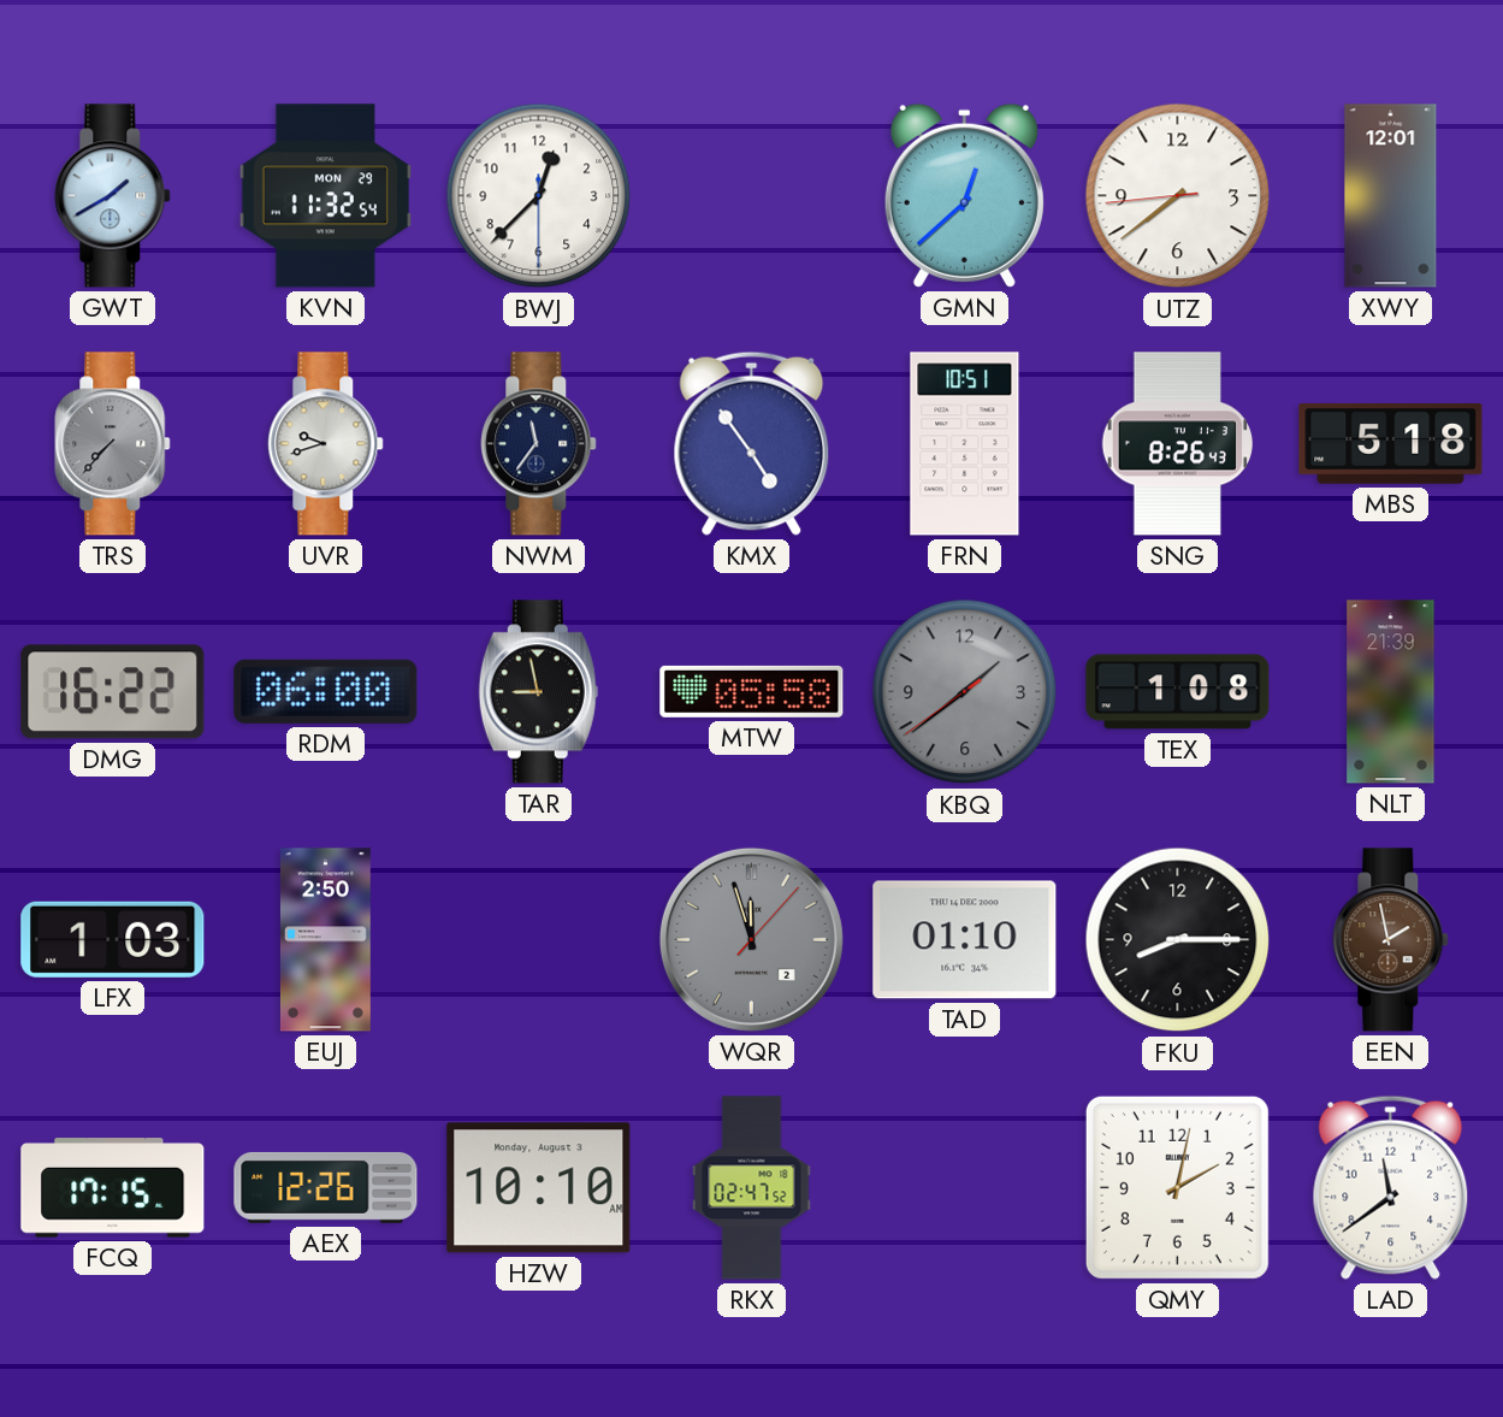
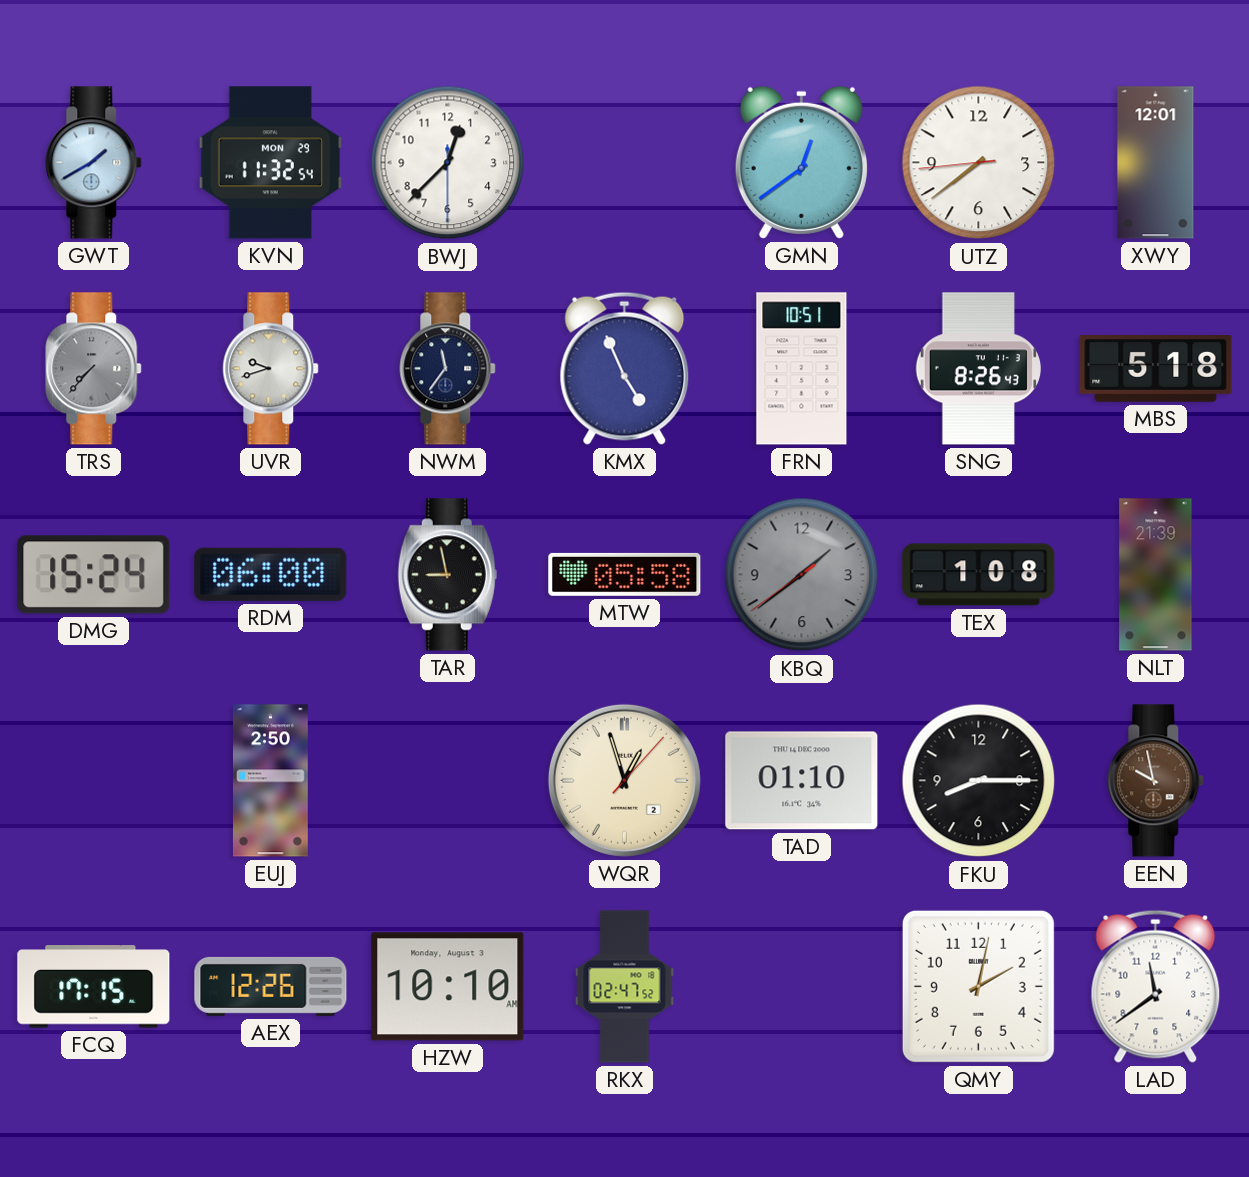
GMN: 12:38 -> 12:39
KMX: 4:54 -> 4:56
DMG: 16:22 -> 15:24
LFX: 1:03 -> none
WQR: 11:57 -> 12:57
WQR dial: grey -> cream
EEN: 1:58 -> 9:58
